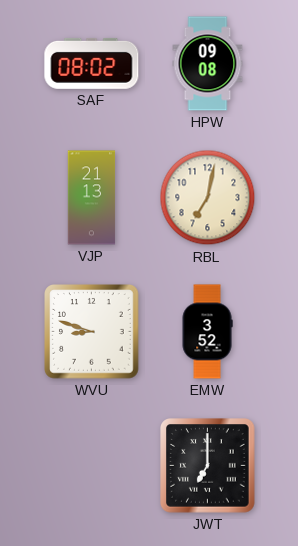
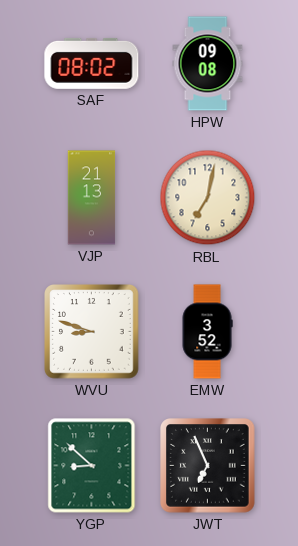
YGP: none -> 8:52
JWT: 7:00 -> 6:56
